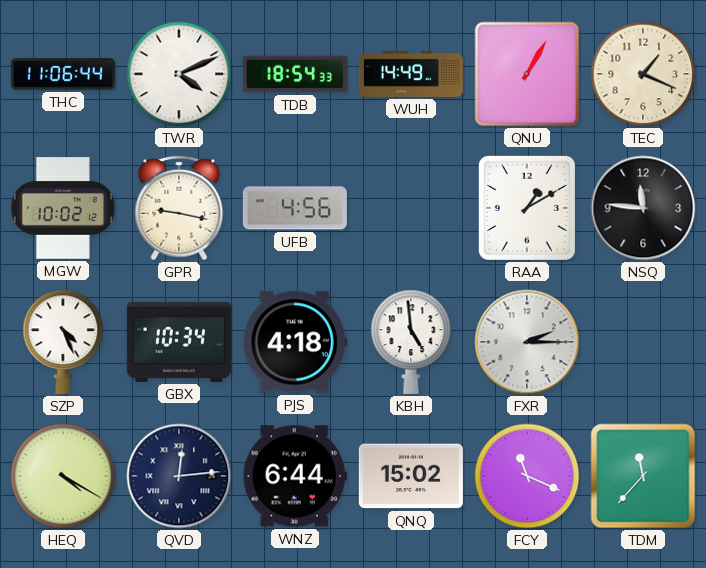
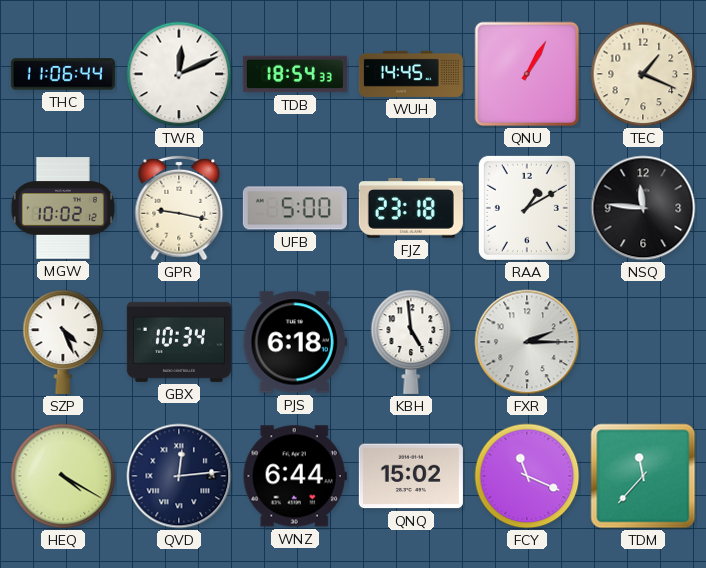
TWR: 4:11 -> 12:11
WUH: 14:49 -> 14:45
UFB: 4:56 -> 5:00
FJZ: none -> 23:18
PJS: 4:18 -> 6:18
